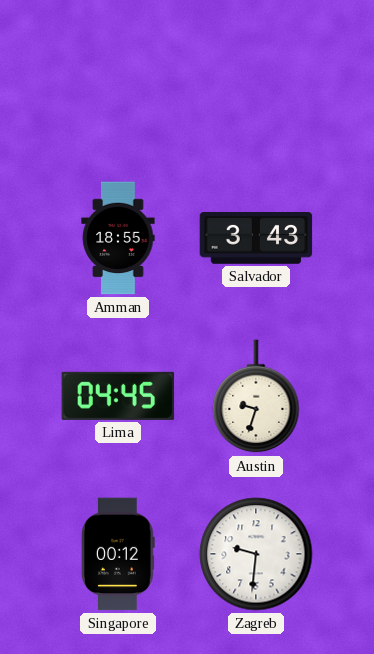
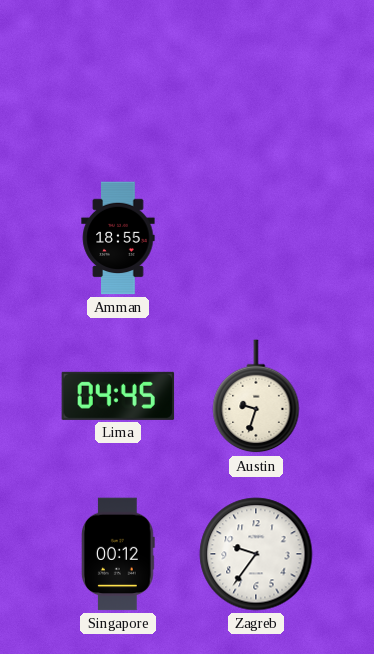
Salvador: 3:43 -> none
Zagreb: 9:31 -> 9:36
